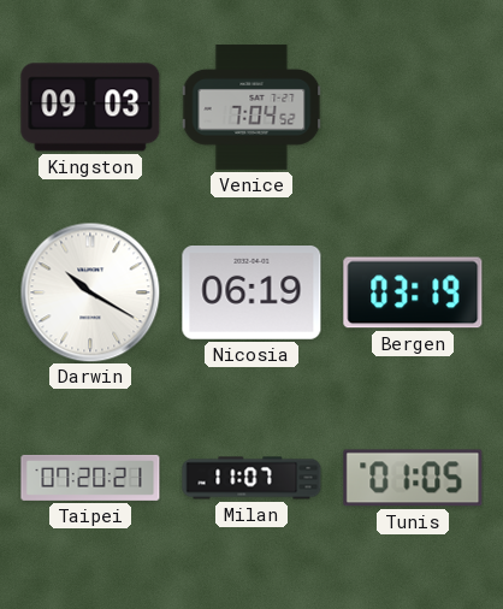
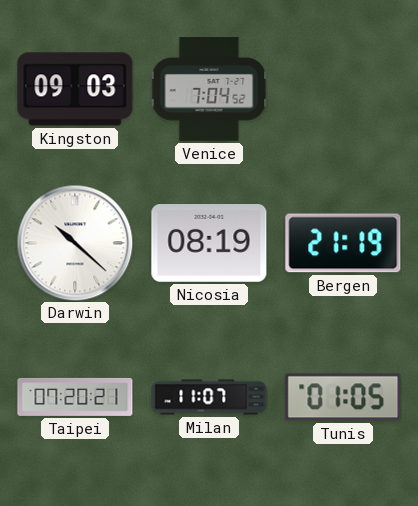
Darwin: 10:20 -> 10:22
Nicosia: 06:19 -> 08:19
Bergen: 03:19 -> 21:19
